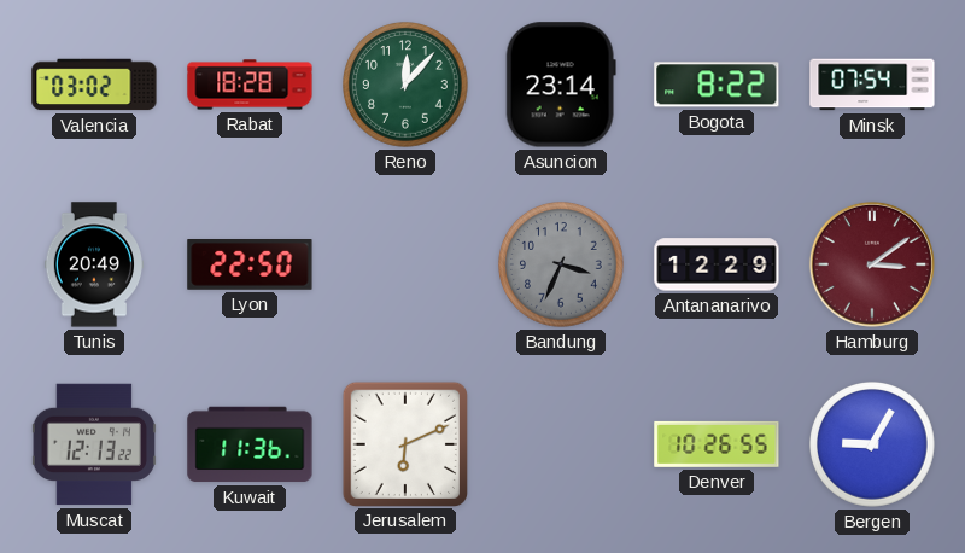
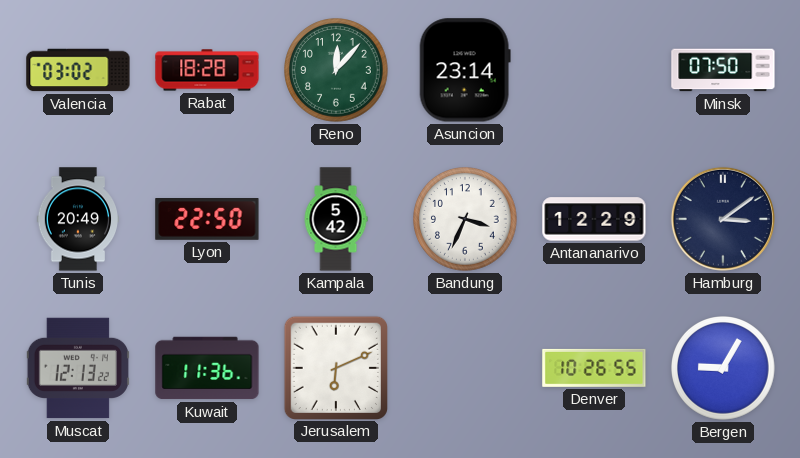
Bogota: 8:22 -> none
Minsk: 07:54 -> 07:50
Kampala: none -> 5:42
Bandung dial: grey -> white
Hamburg dial: burgundy -> navy
